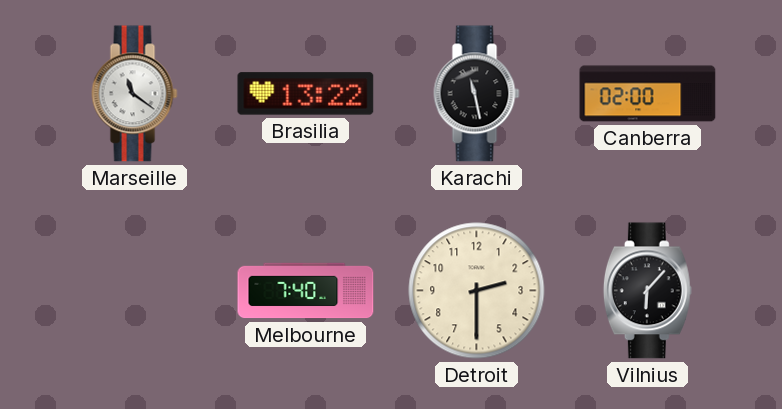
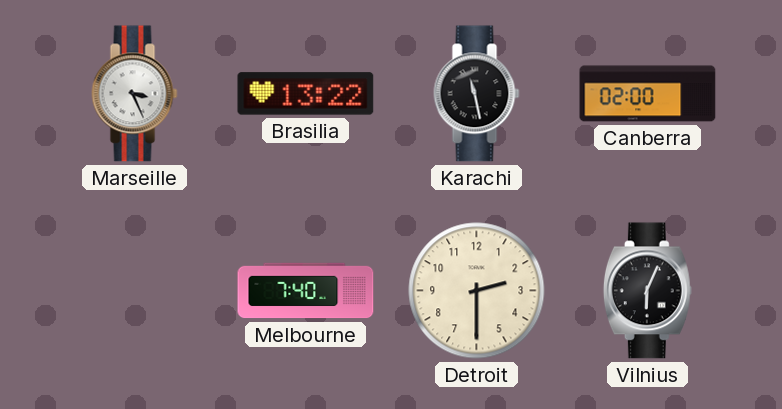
Marseille: 11:21 -> 3:26
Vilnius: 6:07 -> 6:04
